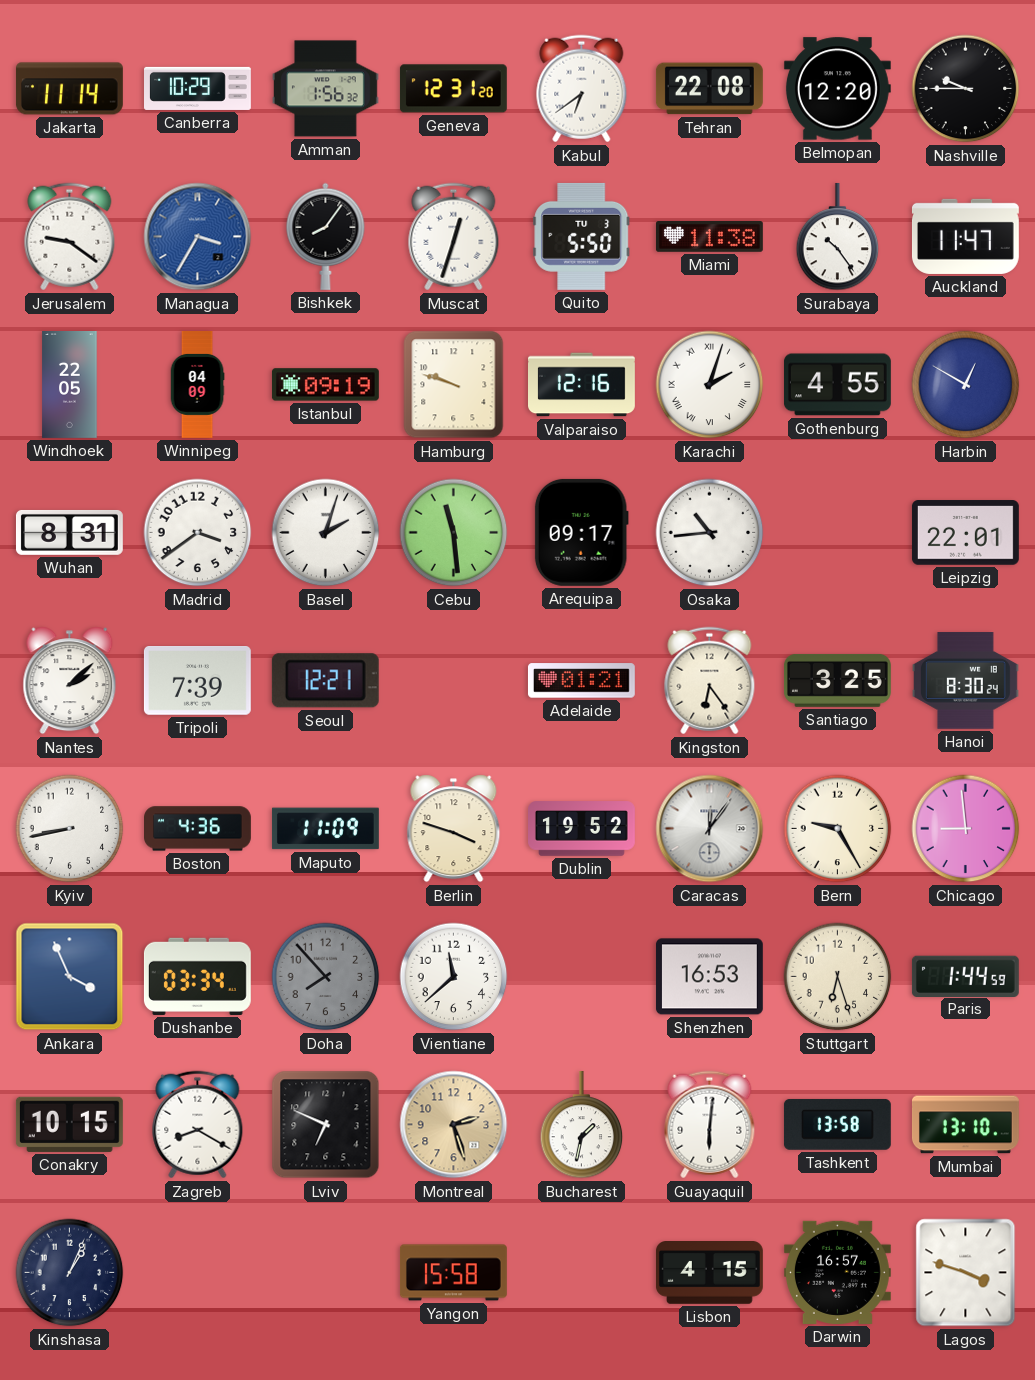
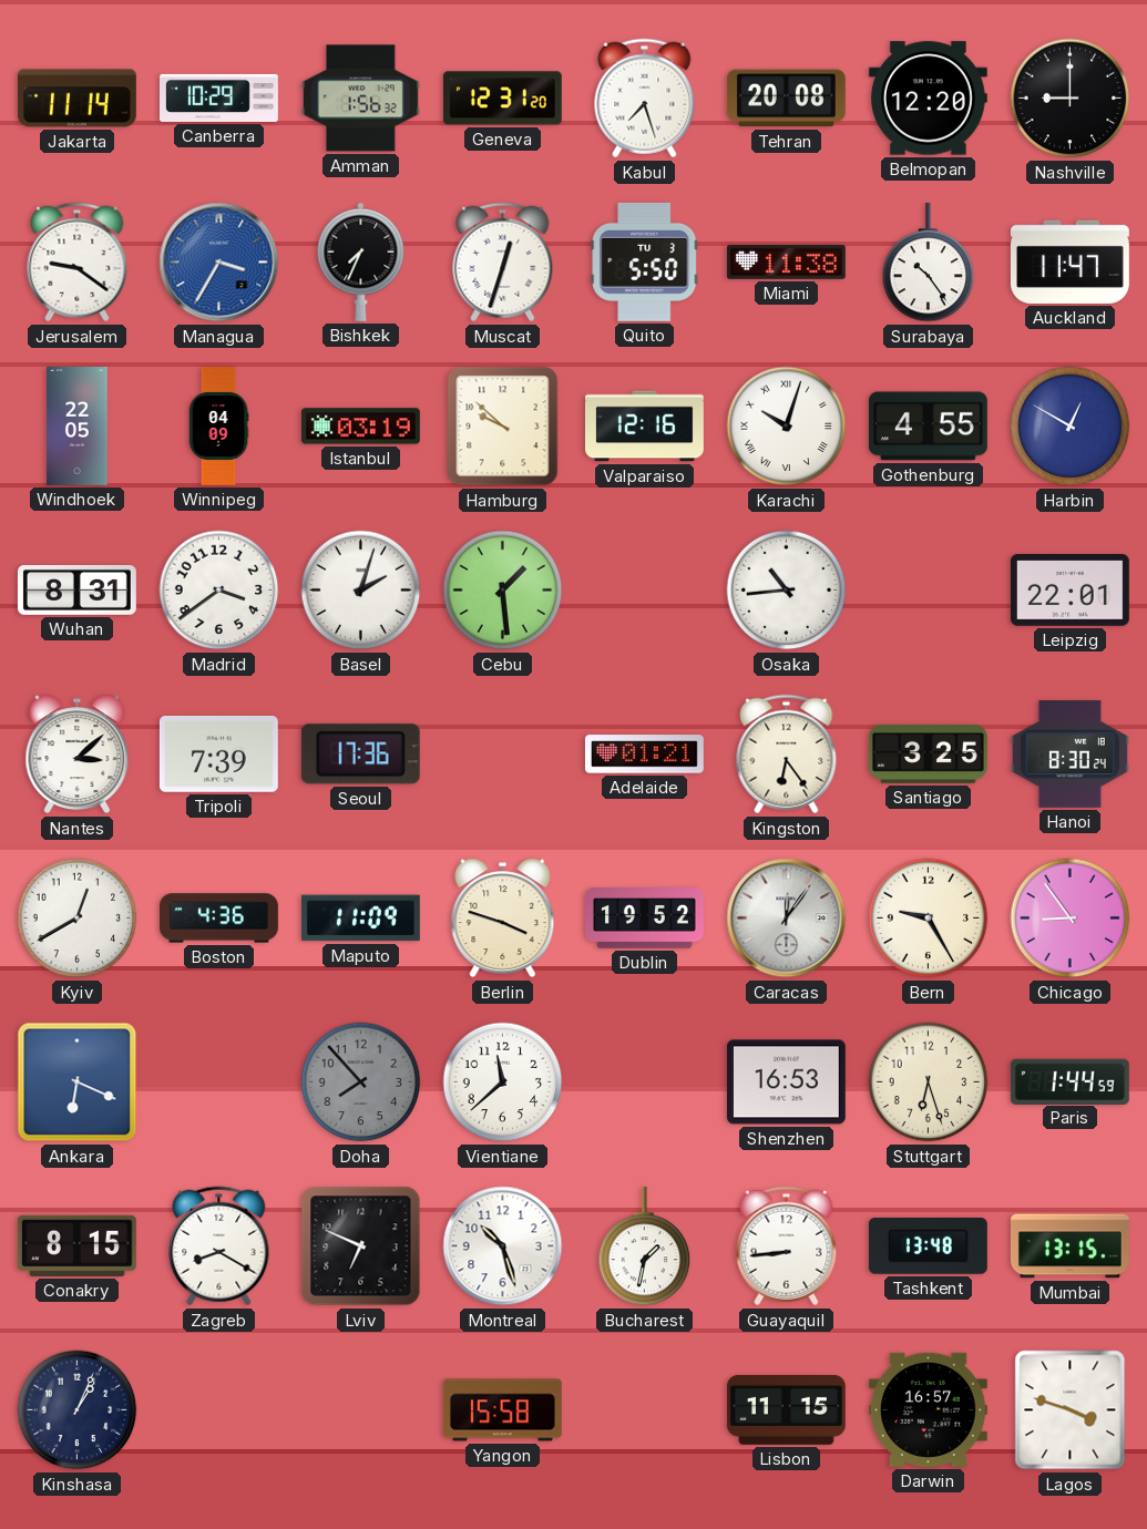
Kabul: 6:39 -> 7:27
Tehran: 22:08 -> 20:08
Nashville: 9:45 -> 9:00
Bishkek: 8:06 -> 7:34
Istanbul: 09:19 -> 03:19
Hamburg: 9:48 -> 9:52
Karachi: 2:03 -> 10:03
Cebu: 11:29 -> 1:29
Arequipa: 09:17 -> none
Nantes: 2:08 -> 3:08
Seoul: 12:21 -> 17:36
Kyiv: 8:43 -> 12:40
Chicago: 8:59 -> 8:54
Ankara: 3:56 -> 6:19
Dushanbe: 03:34 -> none
Conakry: 10:15 -> 8:15
Montreal: 2:27 -> 10:27
Montreal dial: champagne -> white
Guayaquil: 6:01 -> 8:44
Tashkent: 13:58 -> 13:48
Mumbai: 13:10 -> 13:15
Lisbon: 4:15 -> 11:15
